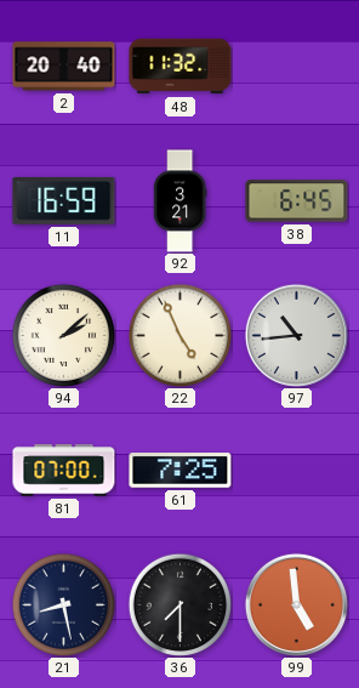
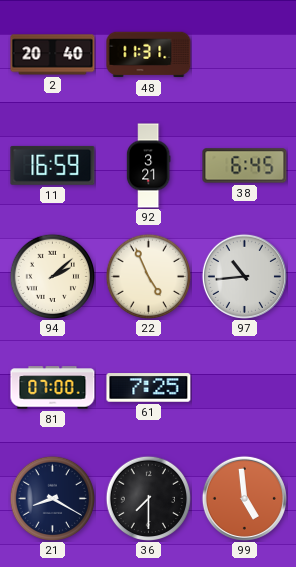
48: 11:32 -> 11:31
21: 8:28 -> 8:20
